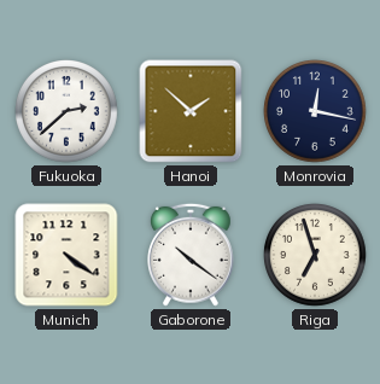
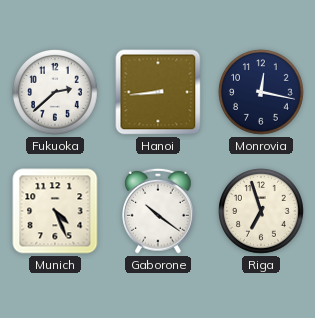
Hanoi: 1:52 -> 8:44
Munich: 4:21 -> 4:26
